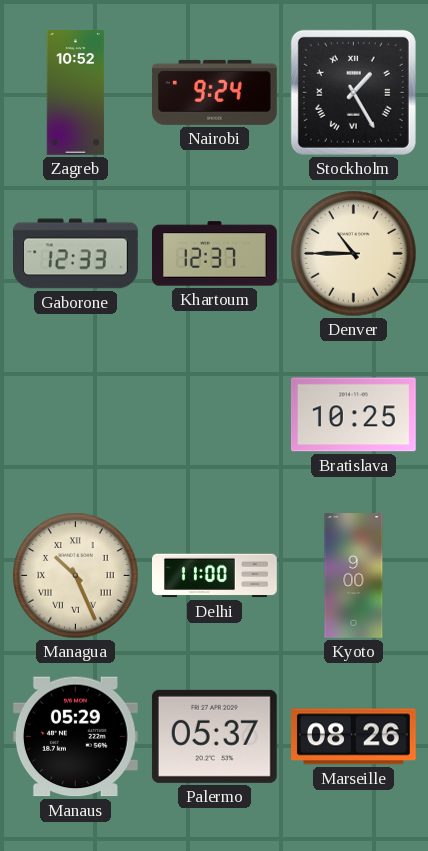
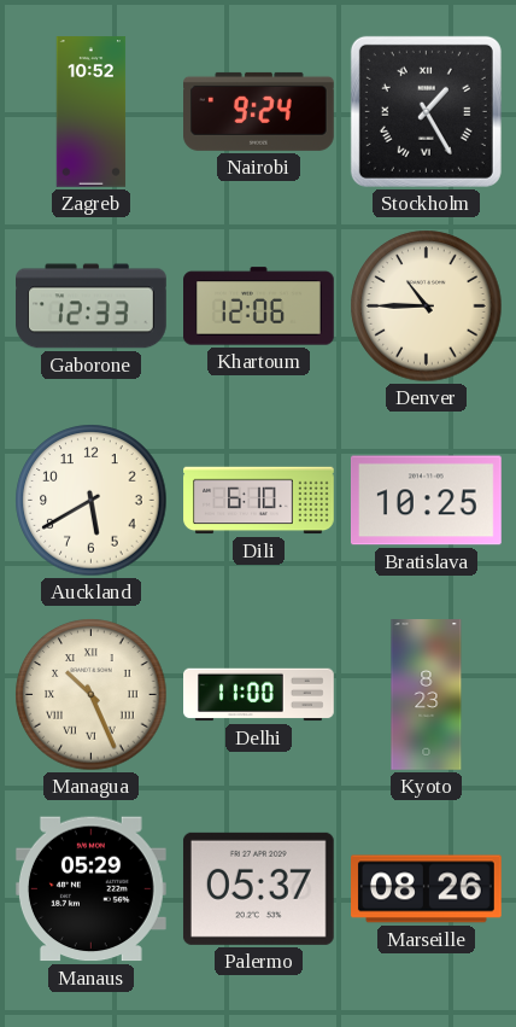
Khartoum: 12:37 -> 12:06
Auckland: none -> 5:40
Dili: none -> 6:10
Kyoto: 9:00 -> 8:23
